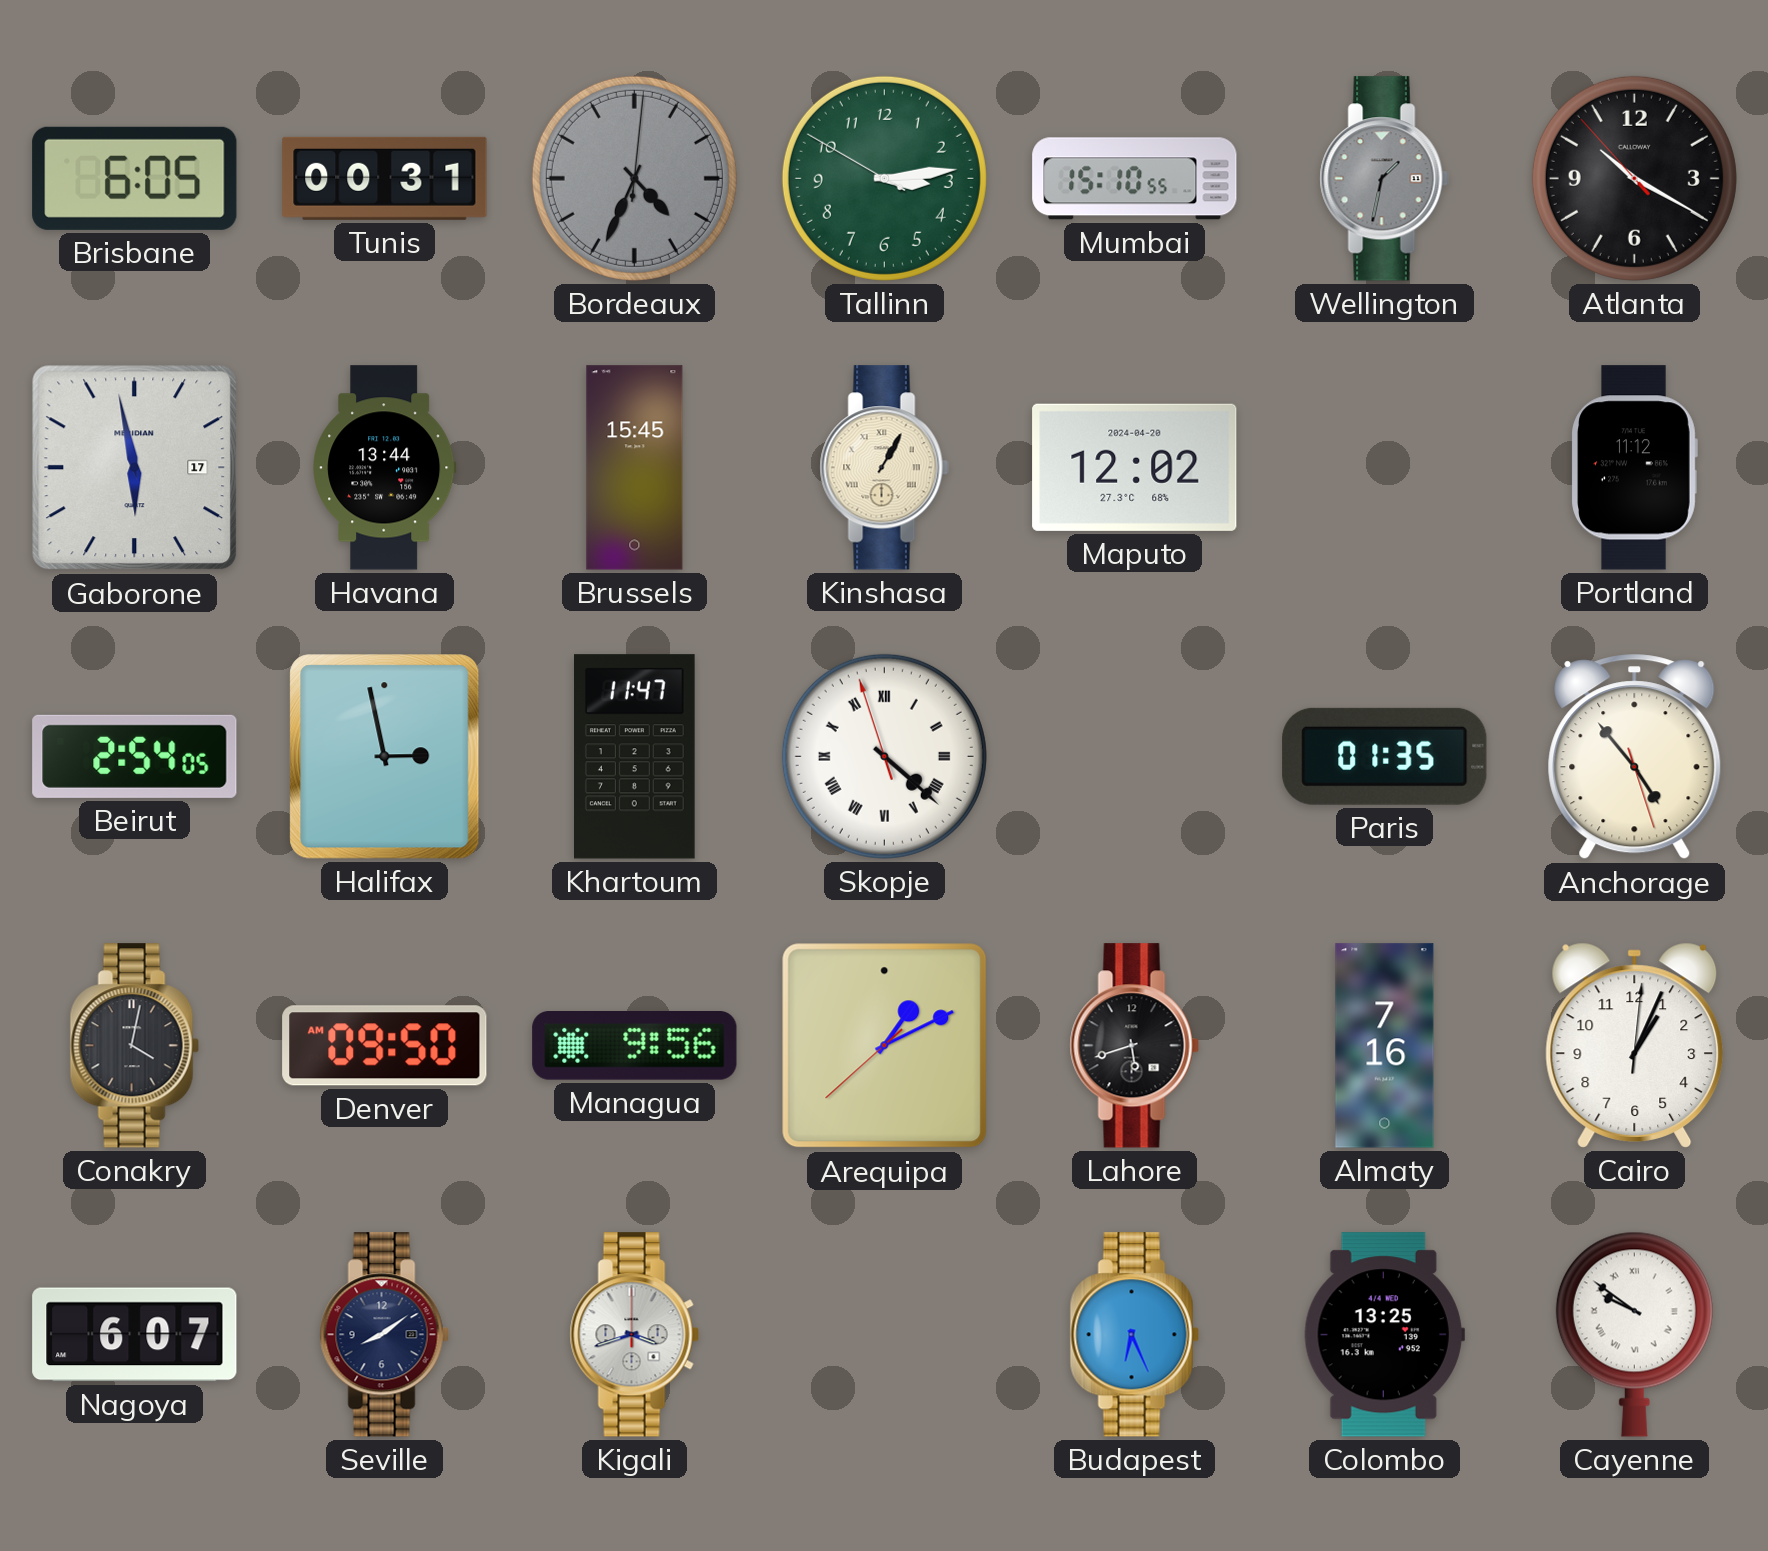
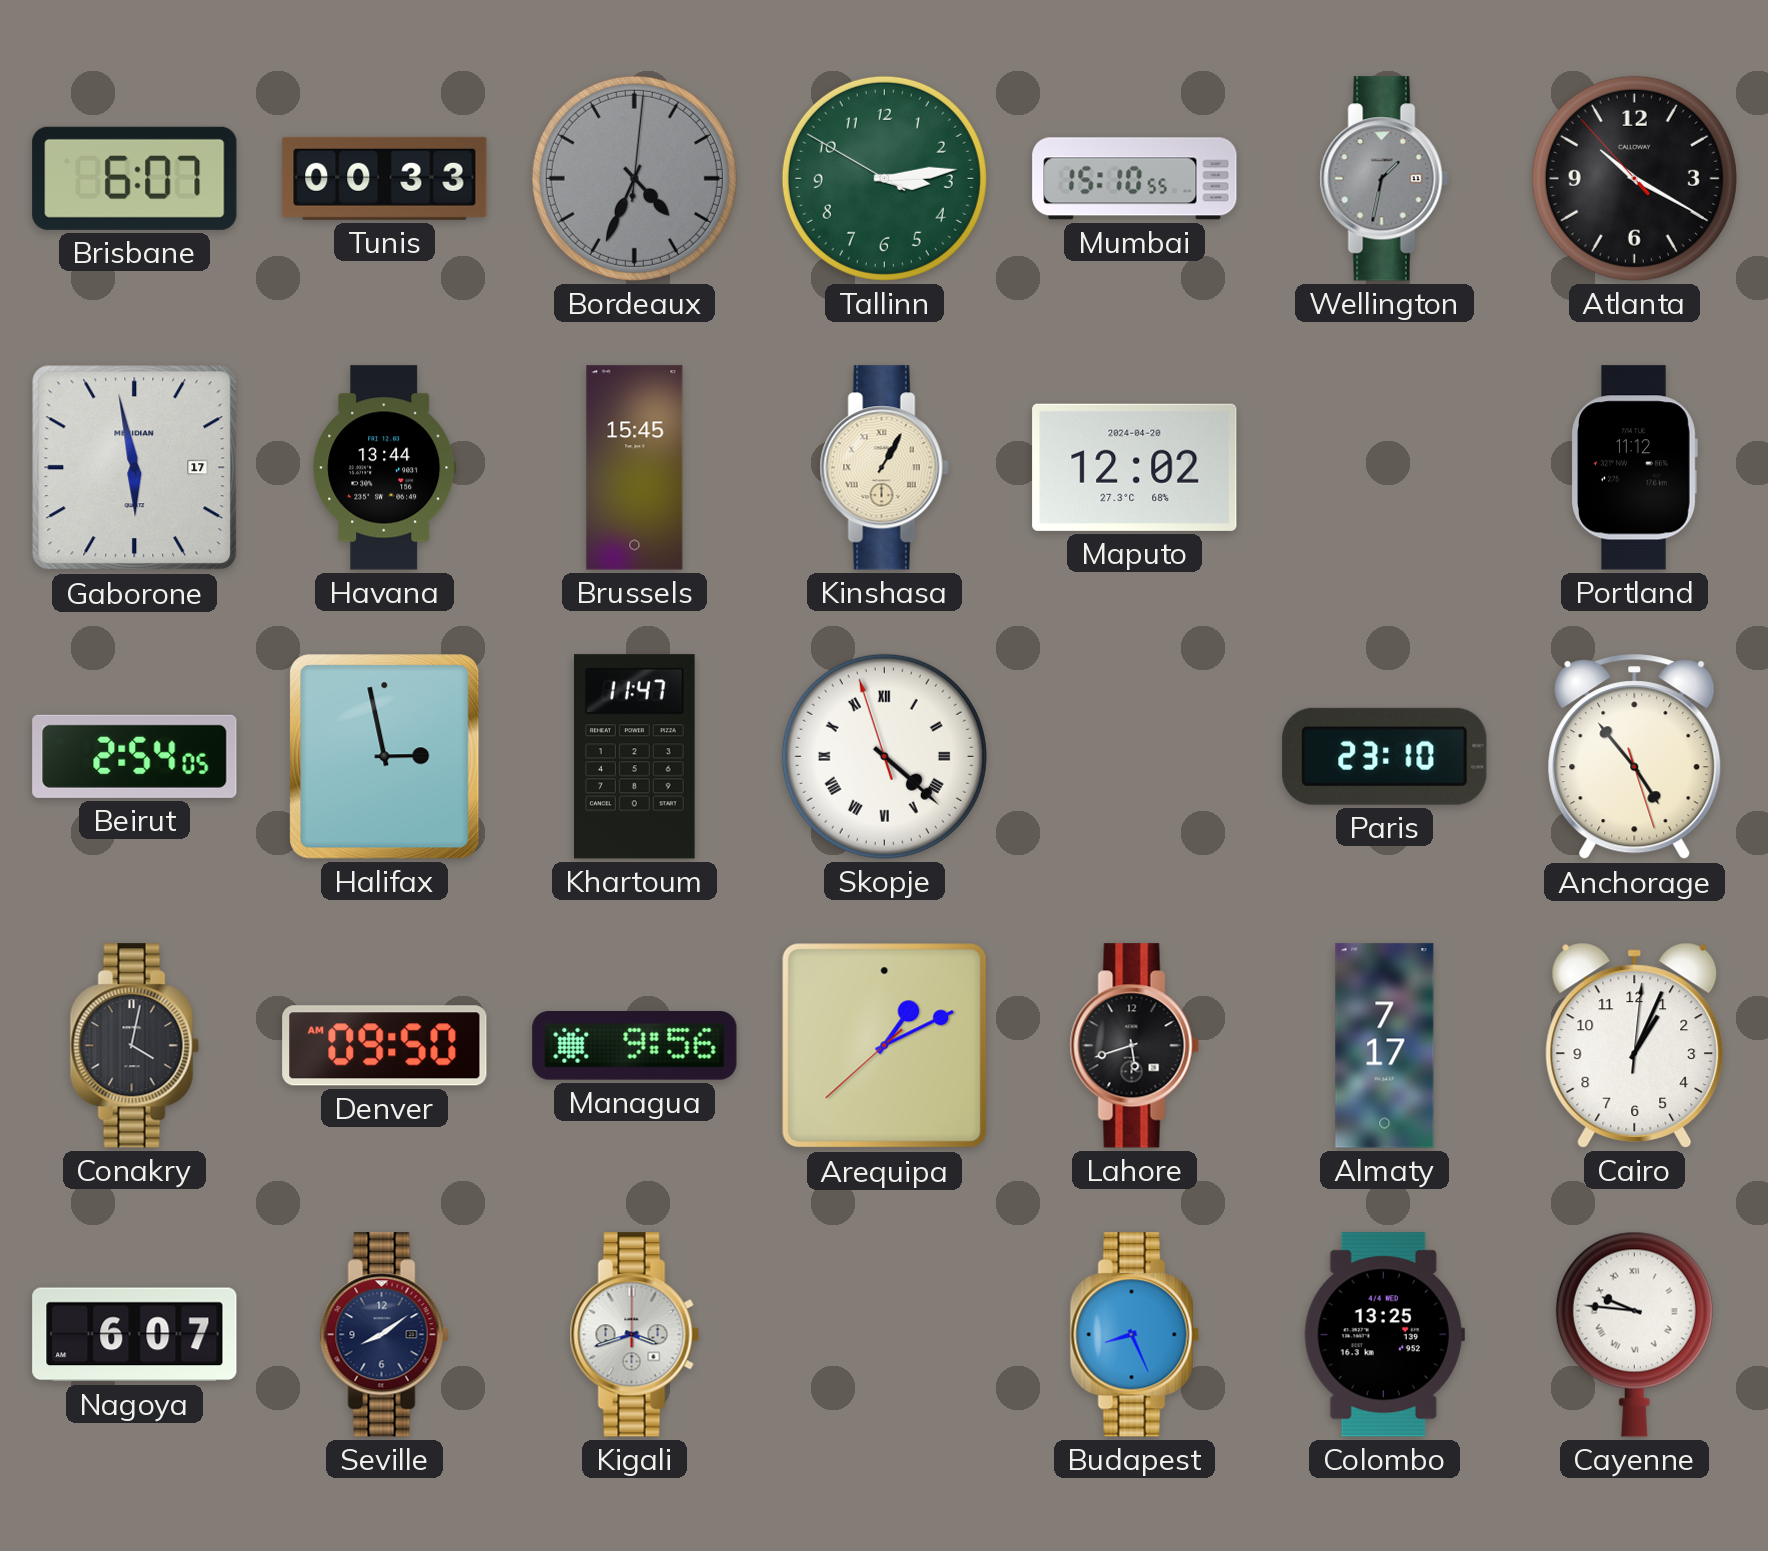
Brisbane: 6:05 -> 6:07
Tunis: 00:31 -> 00:33
Paris: 01:35 -> 23:10
Almaty: 7:16 -> 7:17
Budapest: 6:26 -> 8:26
Cayenne: 9:51 -> 9:46
